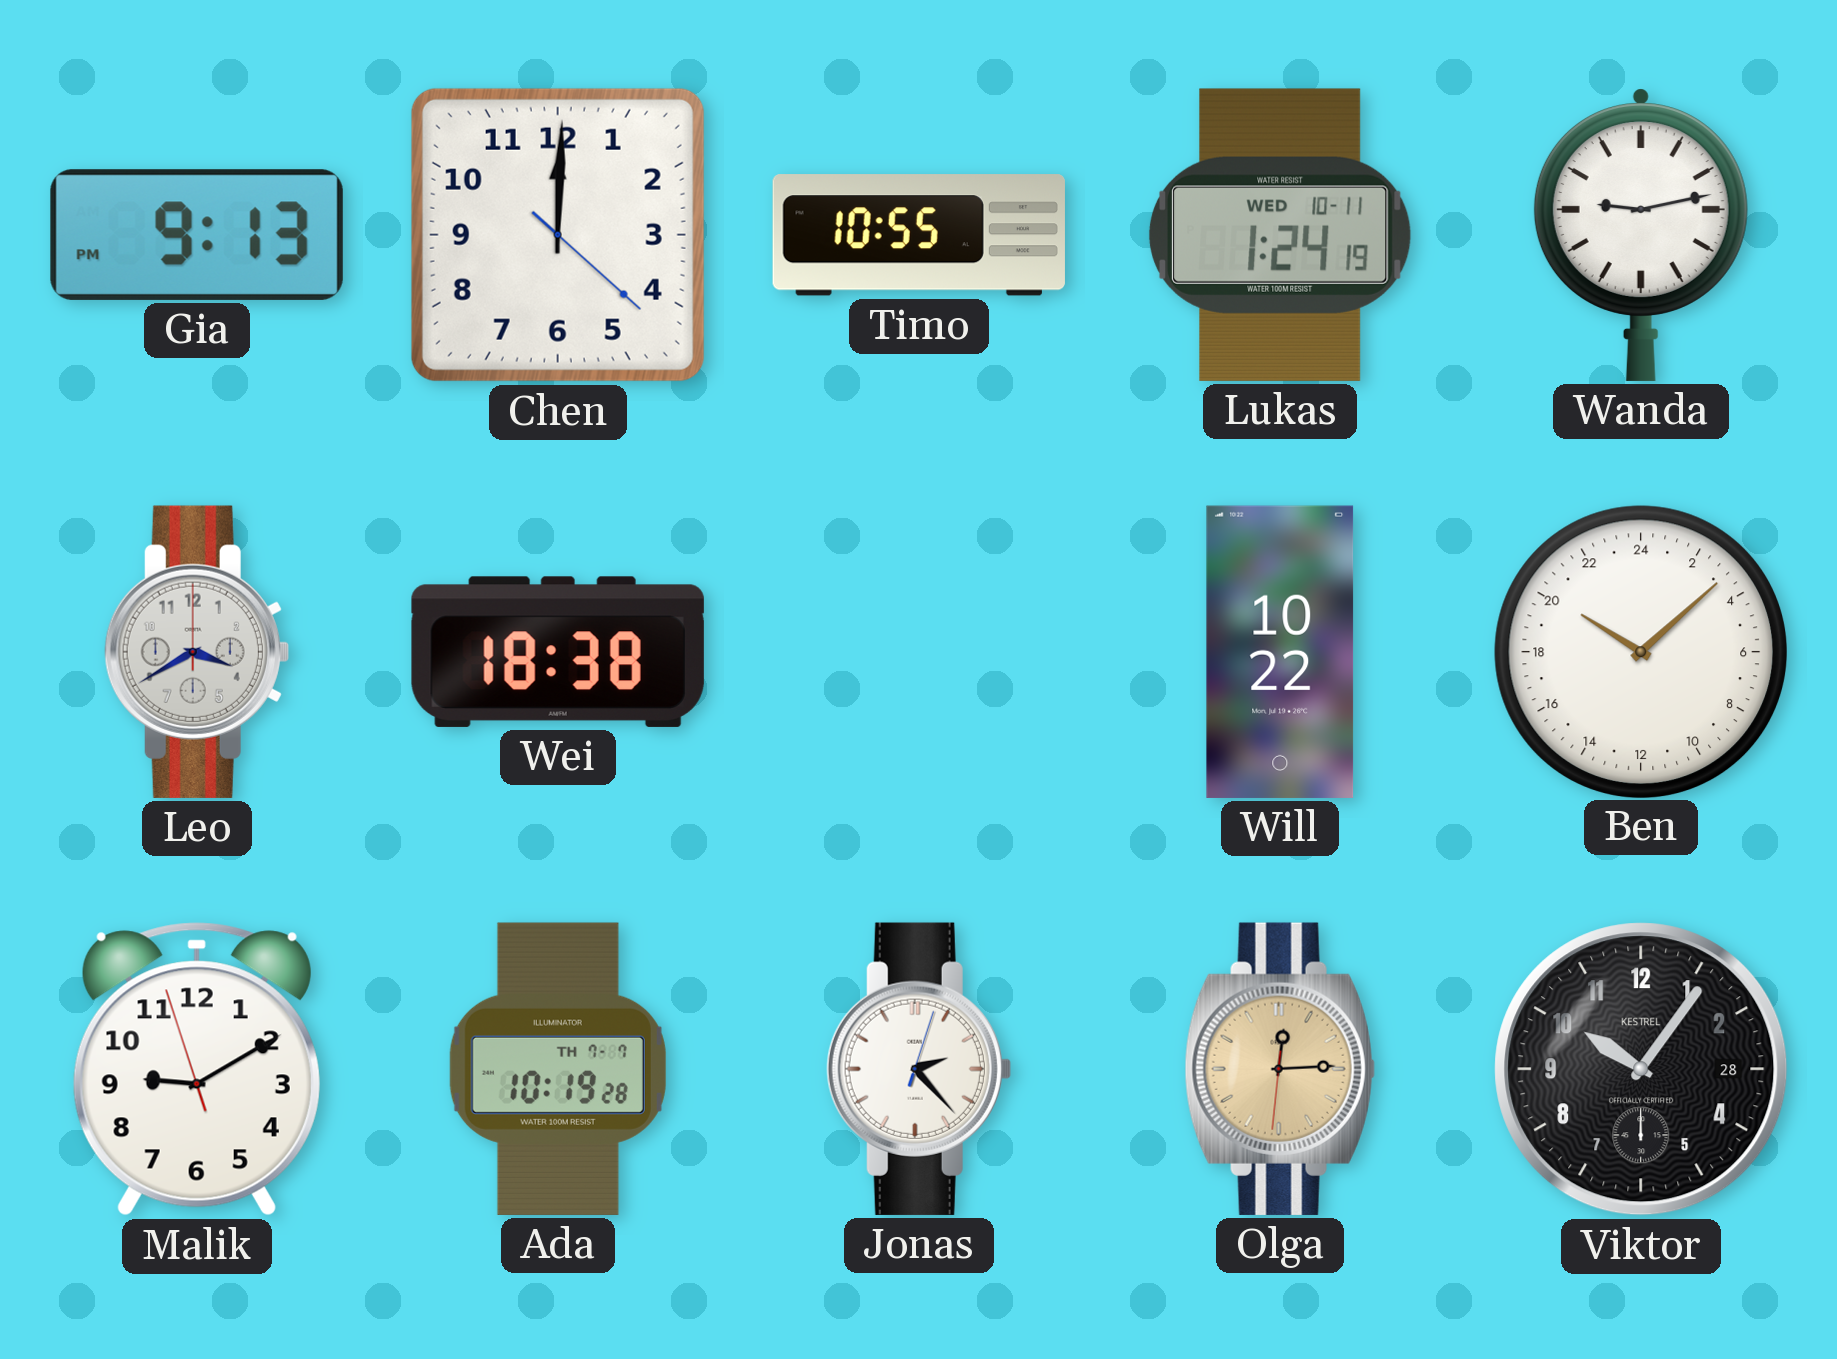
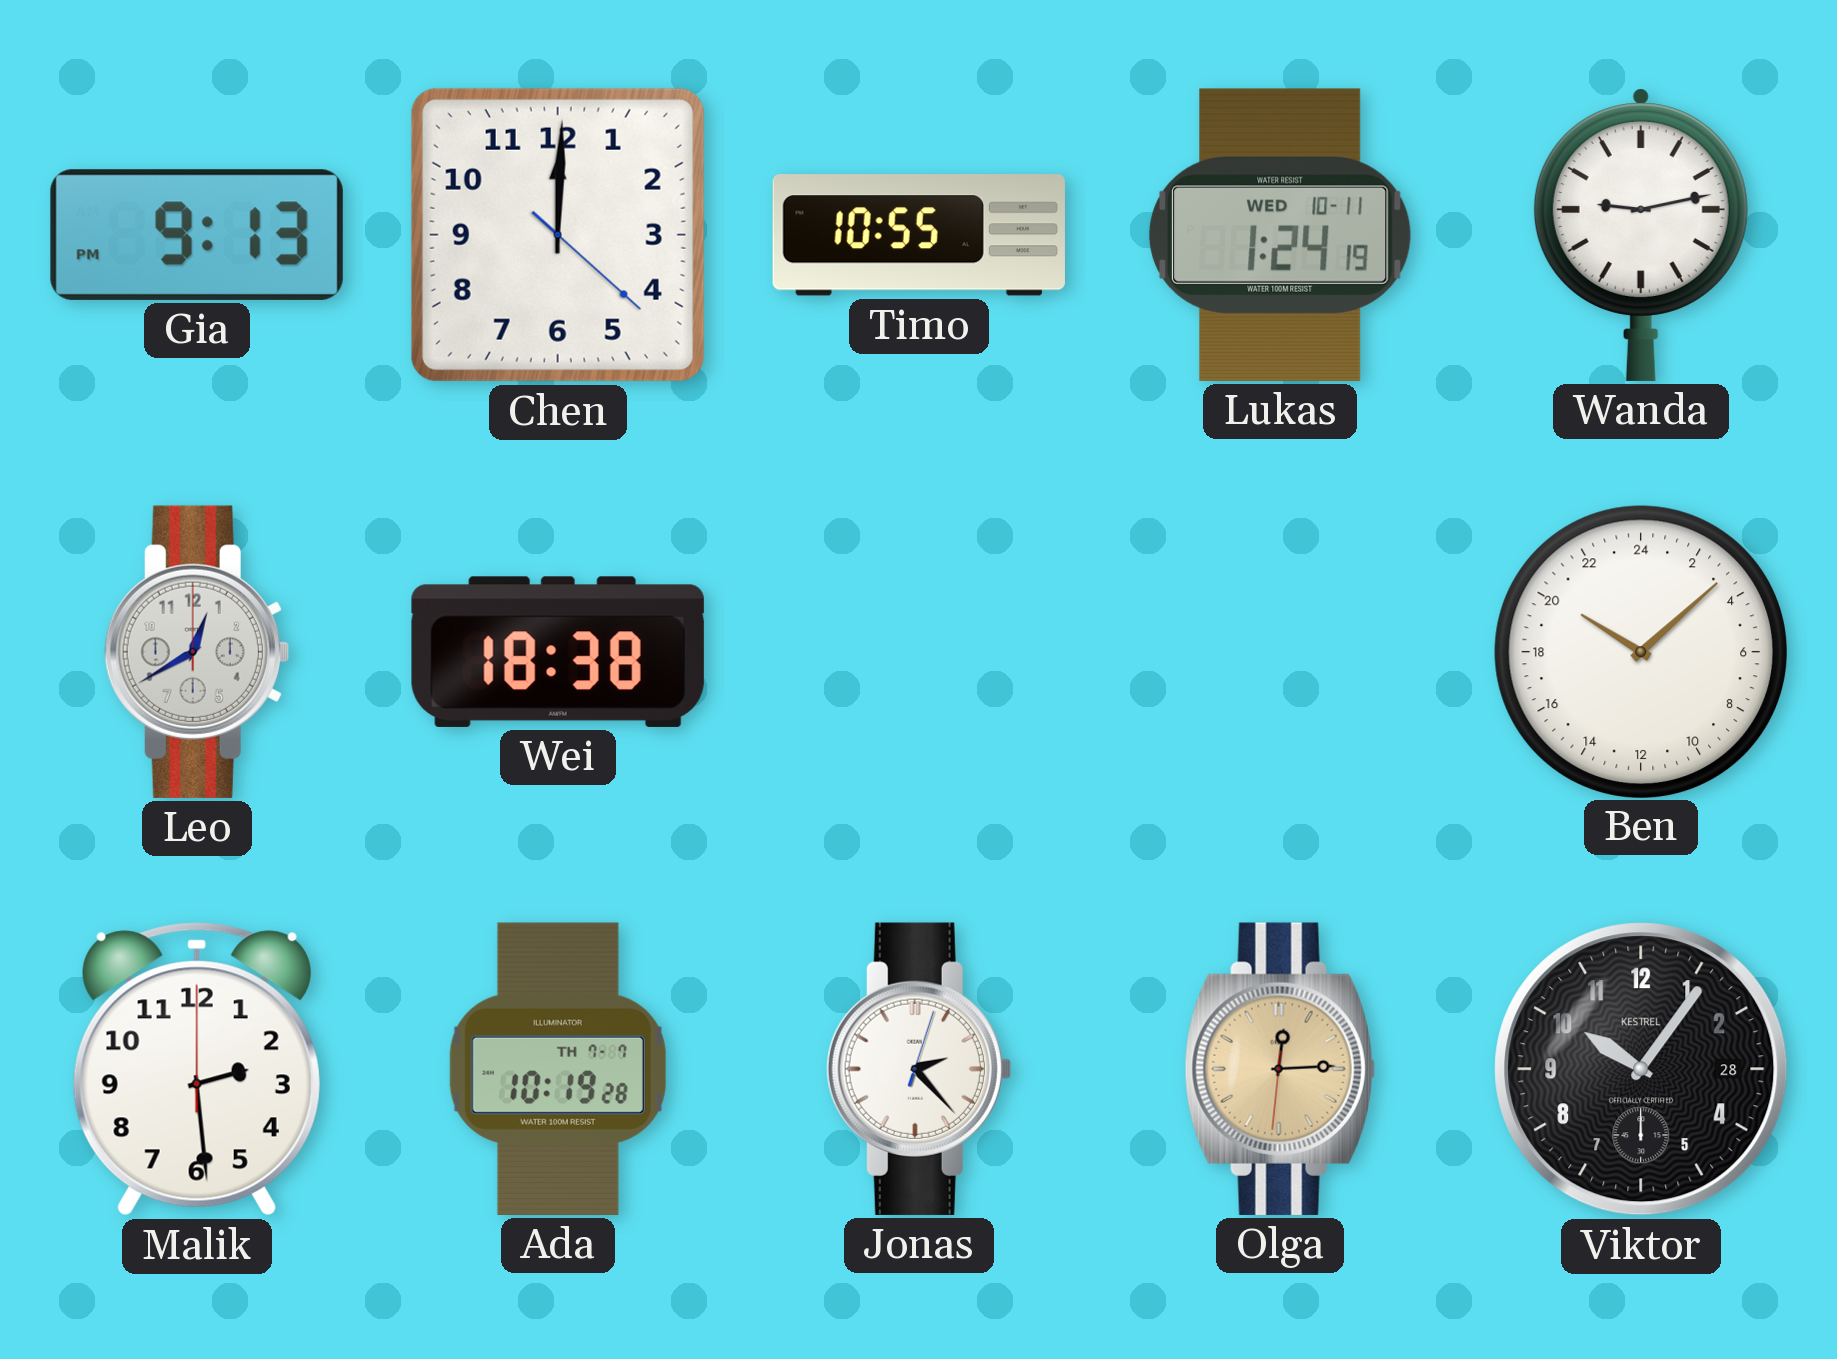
Leo: 3:40 -> 12:40
Will: 10:22 -> none
Malik: 9:09 -> 2:29
